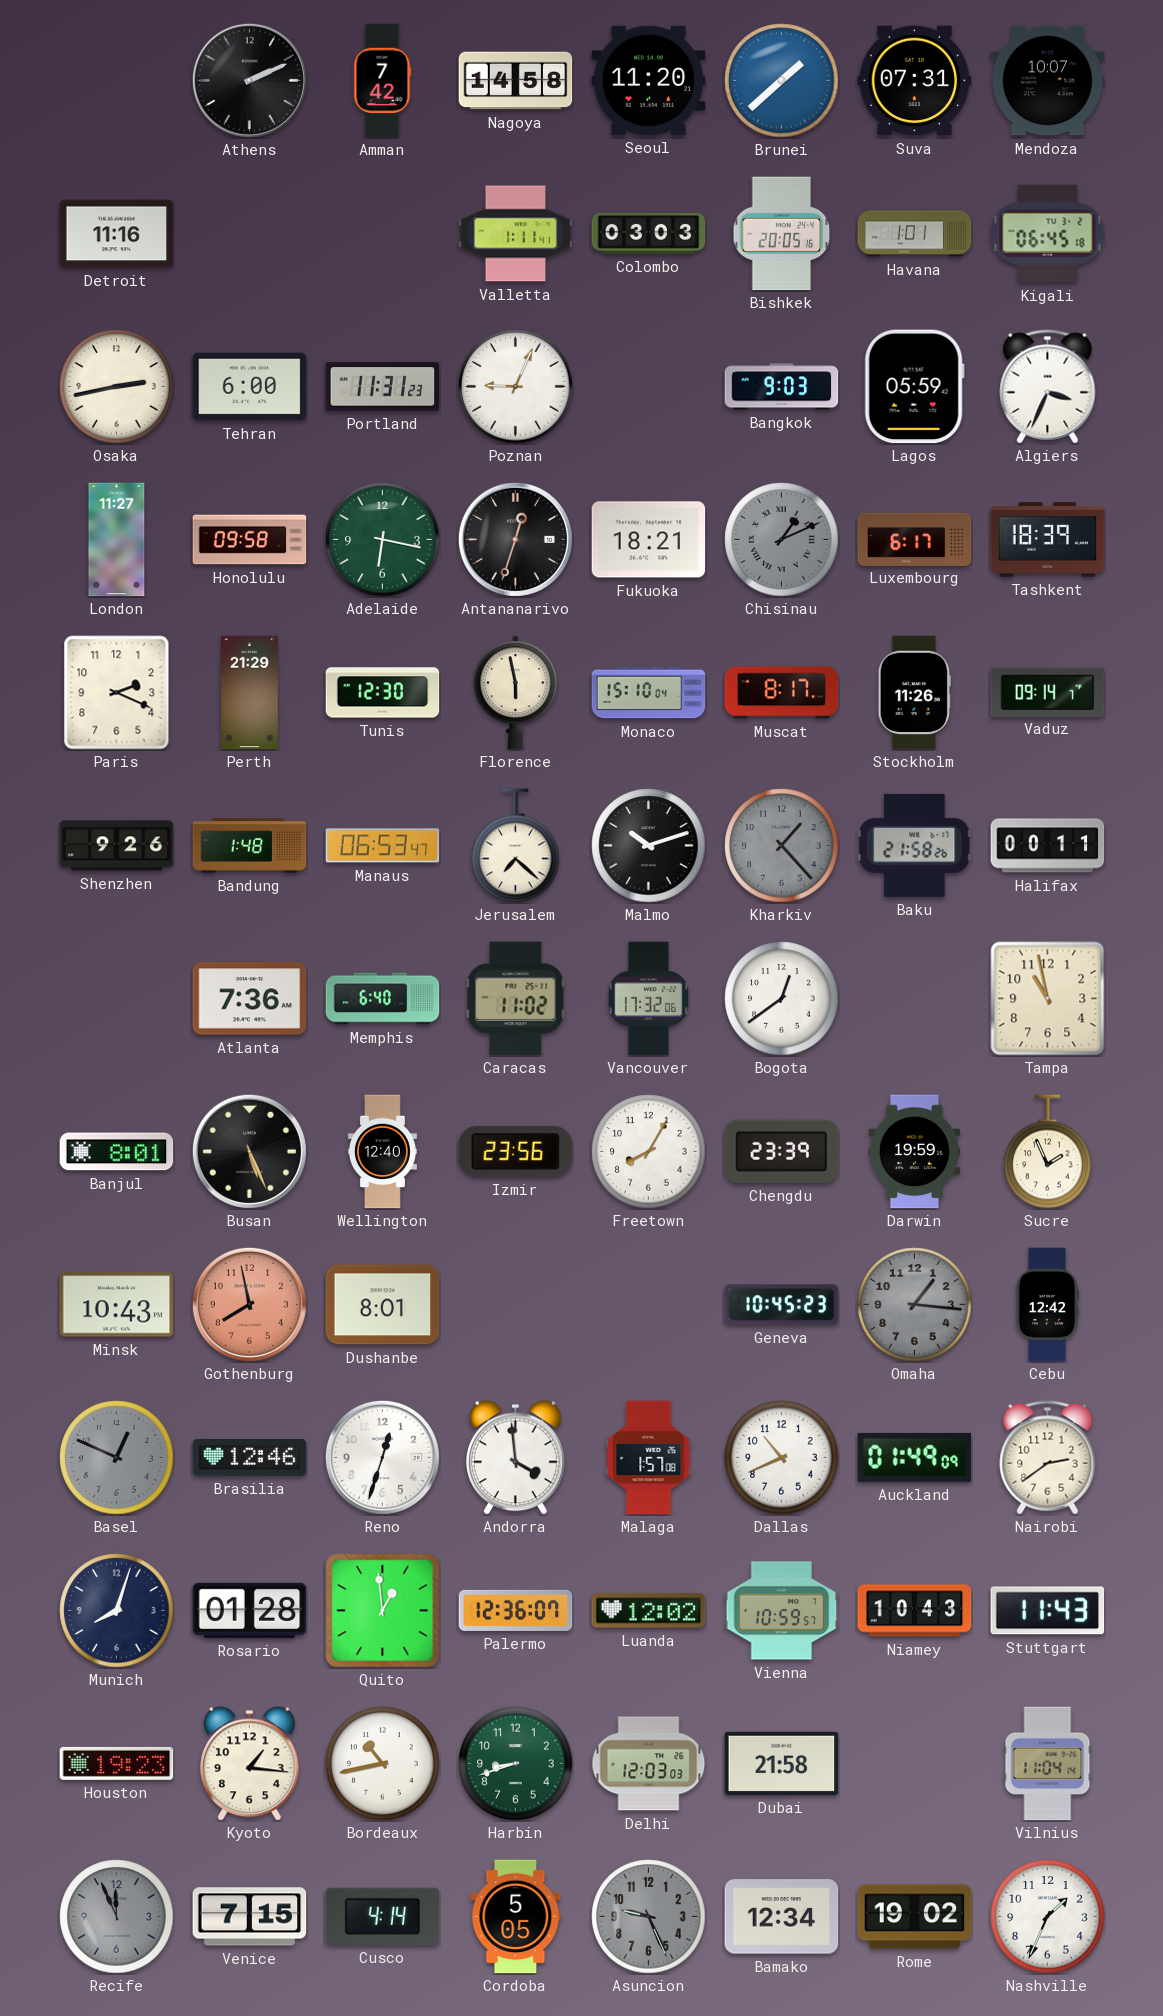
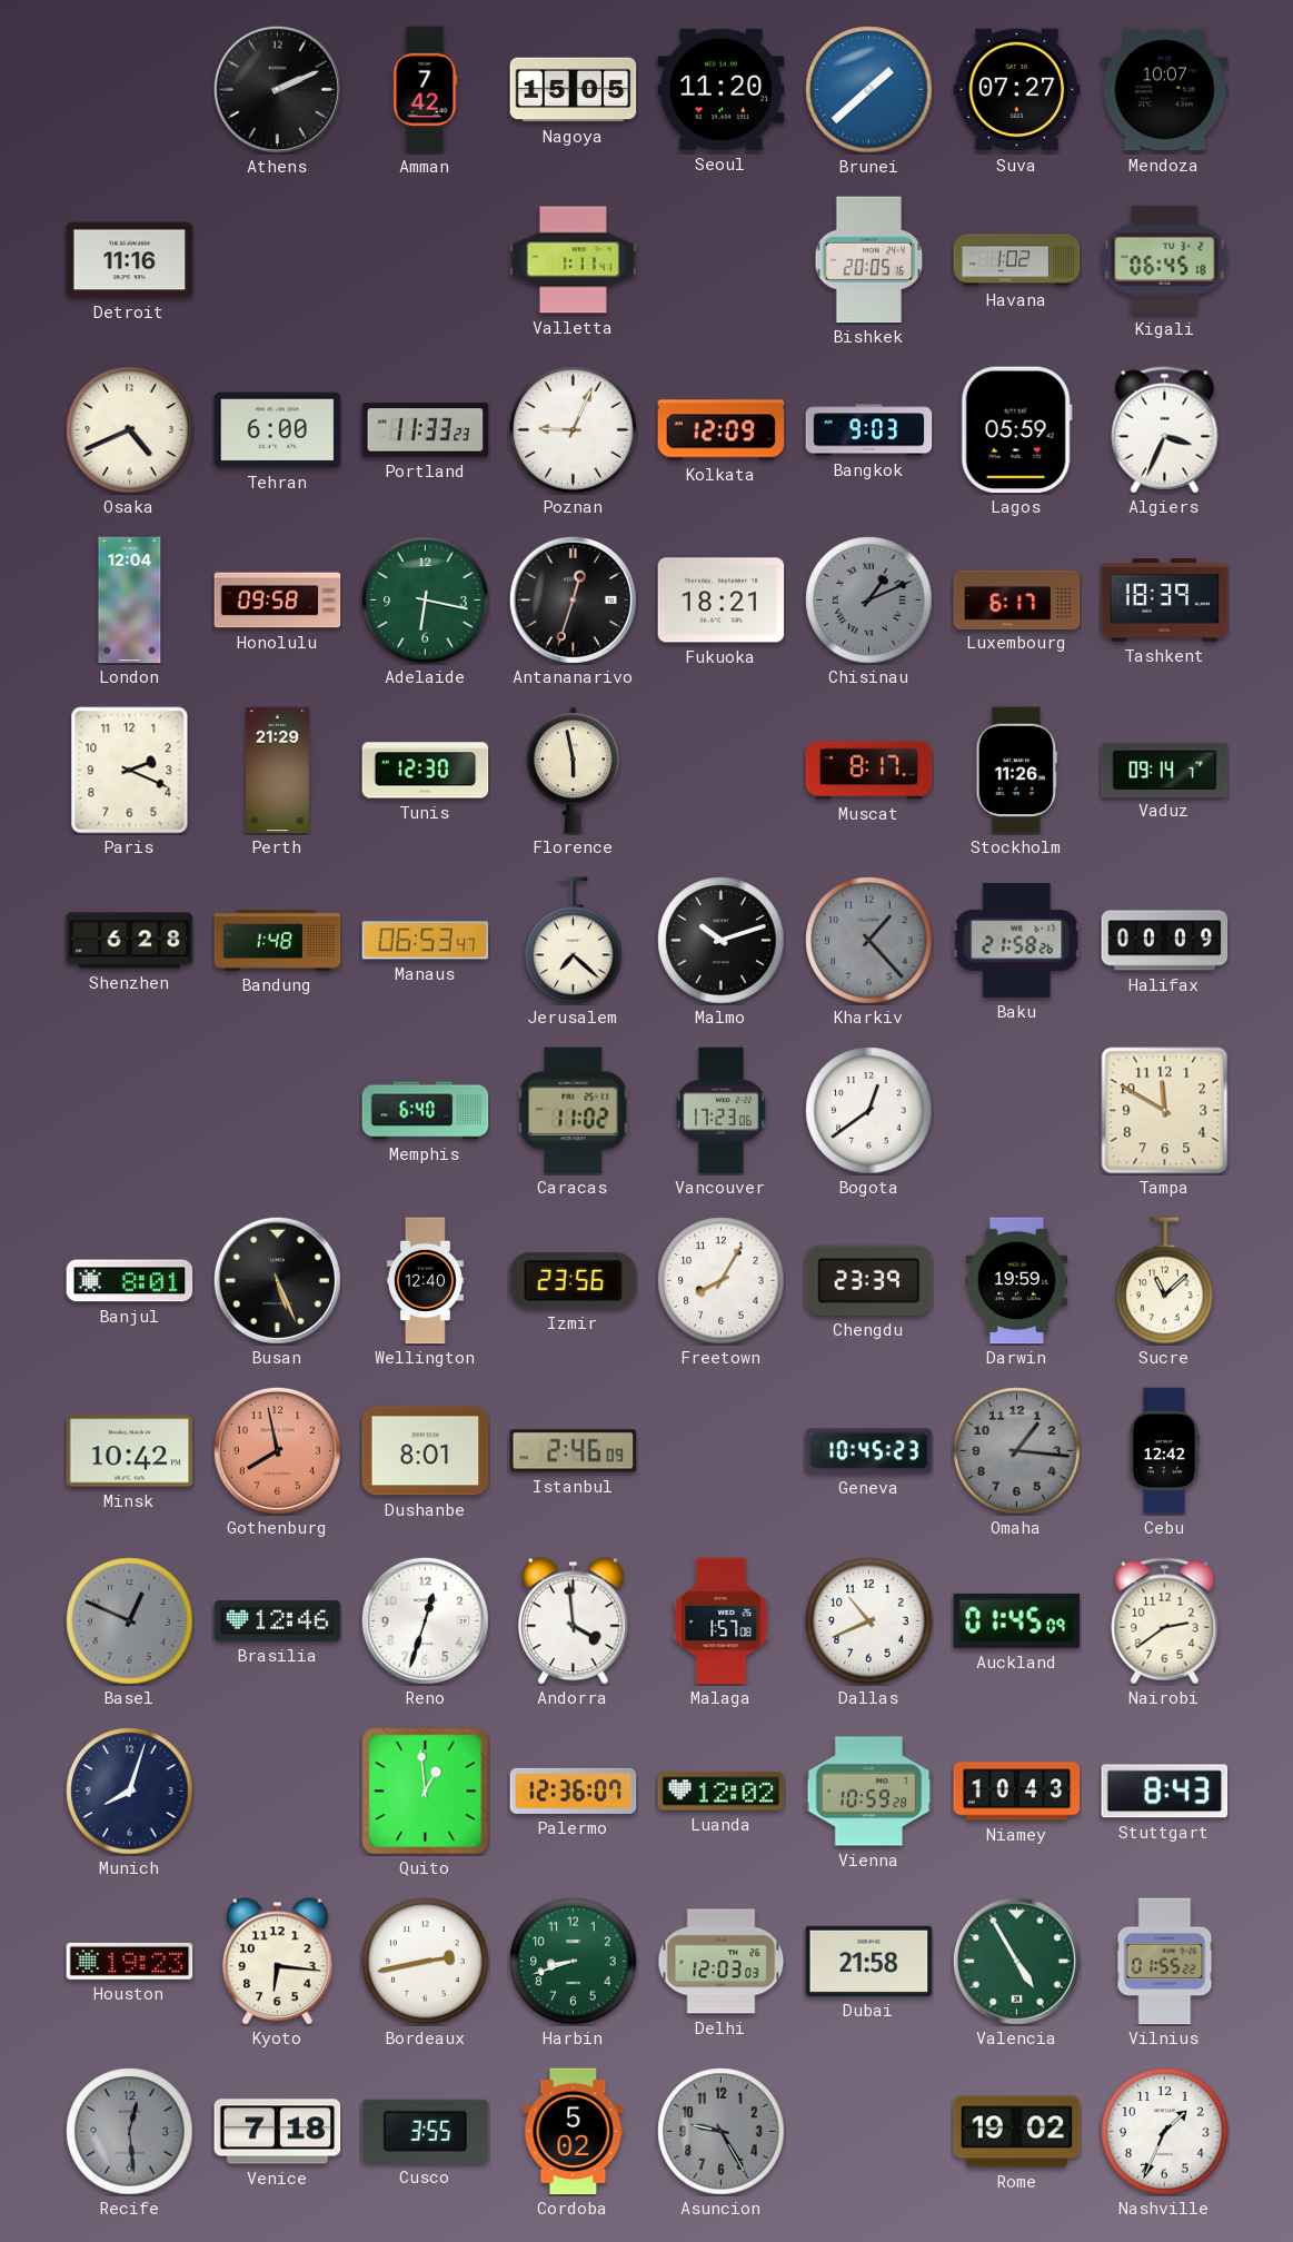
Nagoya: 14:58 -> 15:05
Suva: 07:31 -> 07:27
Colombo: 03:03 -> none
Havana: 1:01 -> 1:02
Osaka: 2:43 -> 4:41
Portland: 11:31 -> 11:33
Kolkata: none -> 12:09
London: 11:27 -> 12:04
Monaco: 15:10 -> none
Shenzhen: 9:26 -> 6:28
Halifax: 00:11 -> 00:09
Atlanta: 7:36 -> none
Vancouver: 17:32 -> 17:23
Tampa: 10:58 -> 11:50
Sucre: 1:56 -> 11:08
Minsk: 10:43 -> 10:42
Istanbul: none -> 2:46
Auckland: 01:49 -> 01:45
Rosario: 01:28 -> none
Vienna: 10:59:57 -> 10:59:28
Stuttgart: 11:43 -> 8:43
Kyoto: 1:16 -> 6:16
Bordeaux: 10:43 -> 2:43
Valencia: none -> 4:55
Vilnius: 11:04 -> 01:55
Recife: 11:56 -> 12:29
Venice: 7:15 -> 7:18
Cusco: 4:14 -> 3:55
Cordoba: 5:05 -> 5:02
Asuncion: 9:26 -> 9:25
Bamako: 12:34 -> none
